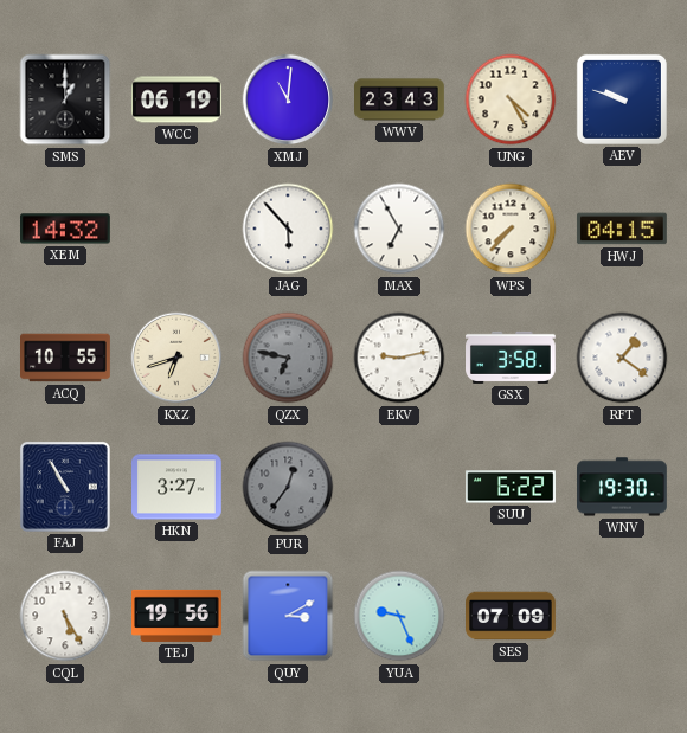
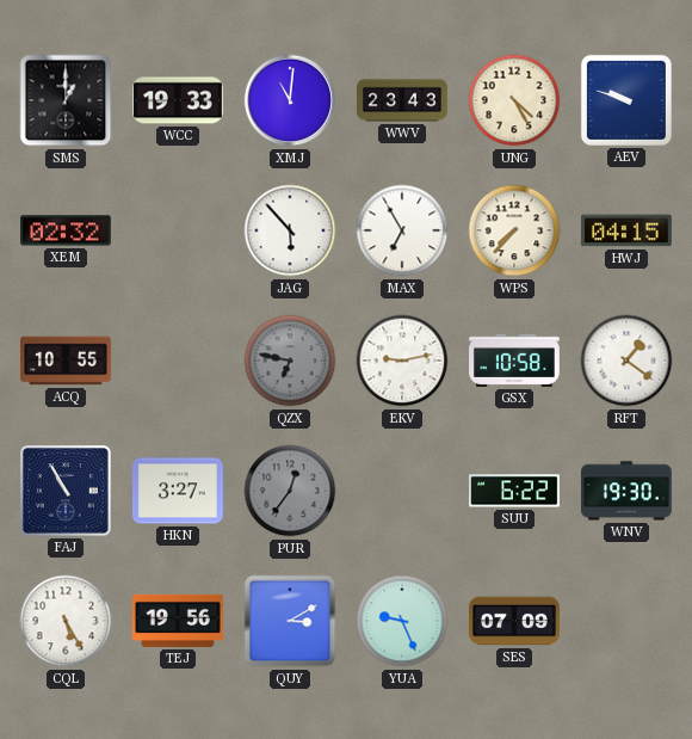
WCC: 06:19 -> 19:33
XEM: 14:32 -> 02:32
KXZ: 6:42 -> none
GSX: 3:58 -> 10:58
